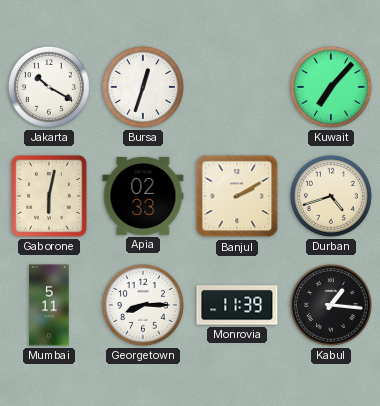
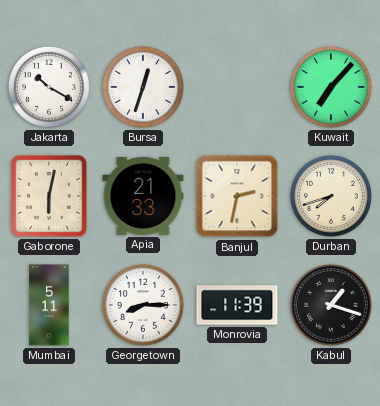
Apia: 02:33 -> 21:33
Banjul: 2:10 -> 2:32
Durban: 4:42 -> 7:42
Kabul: 1:16 -> 1:18
